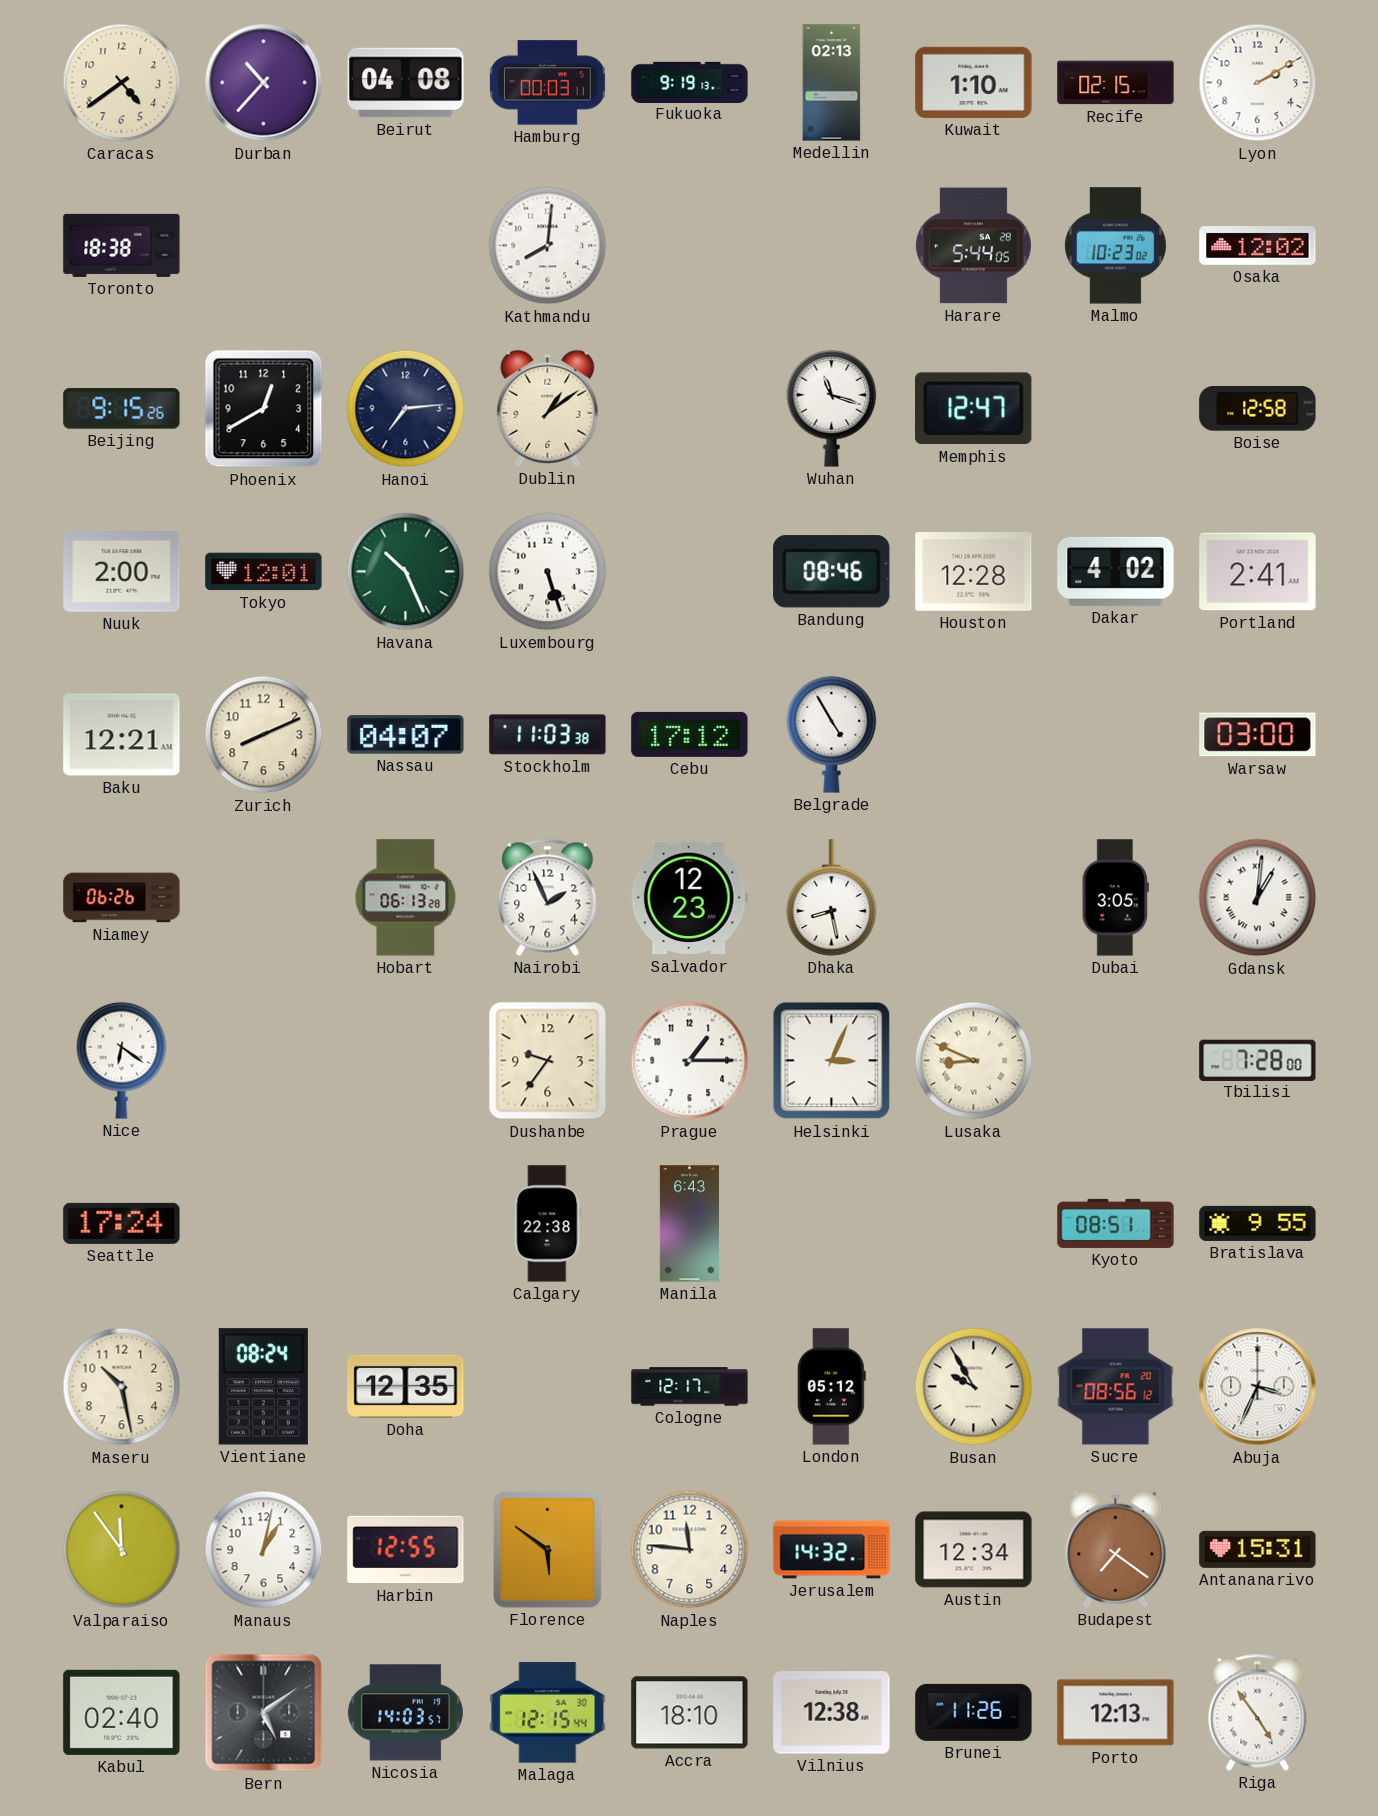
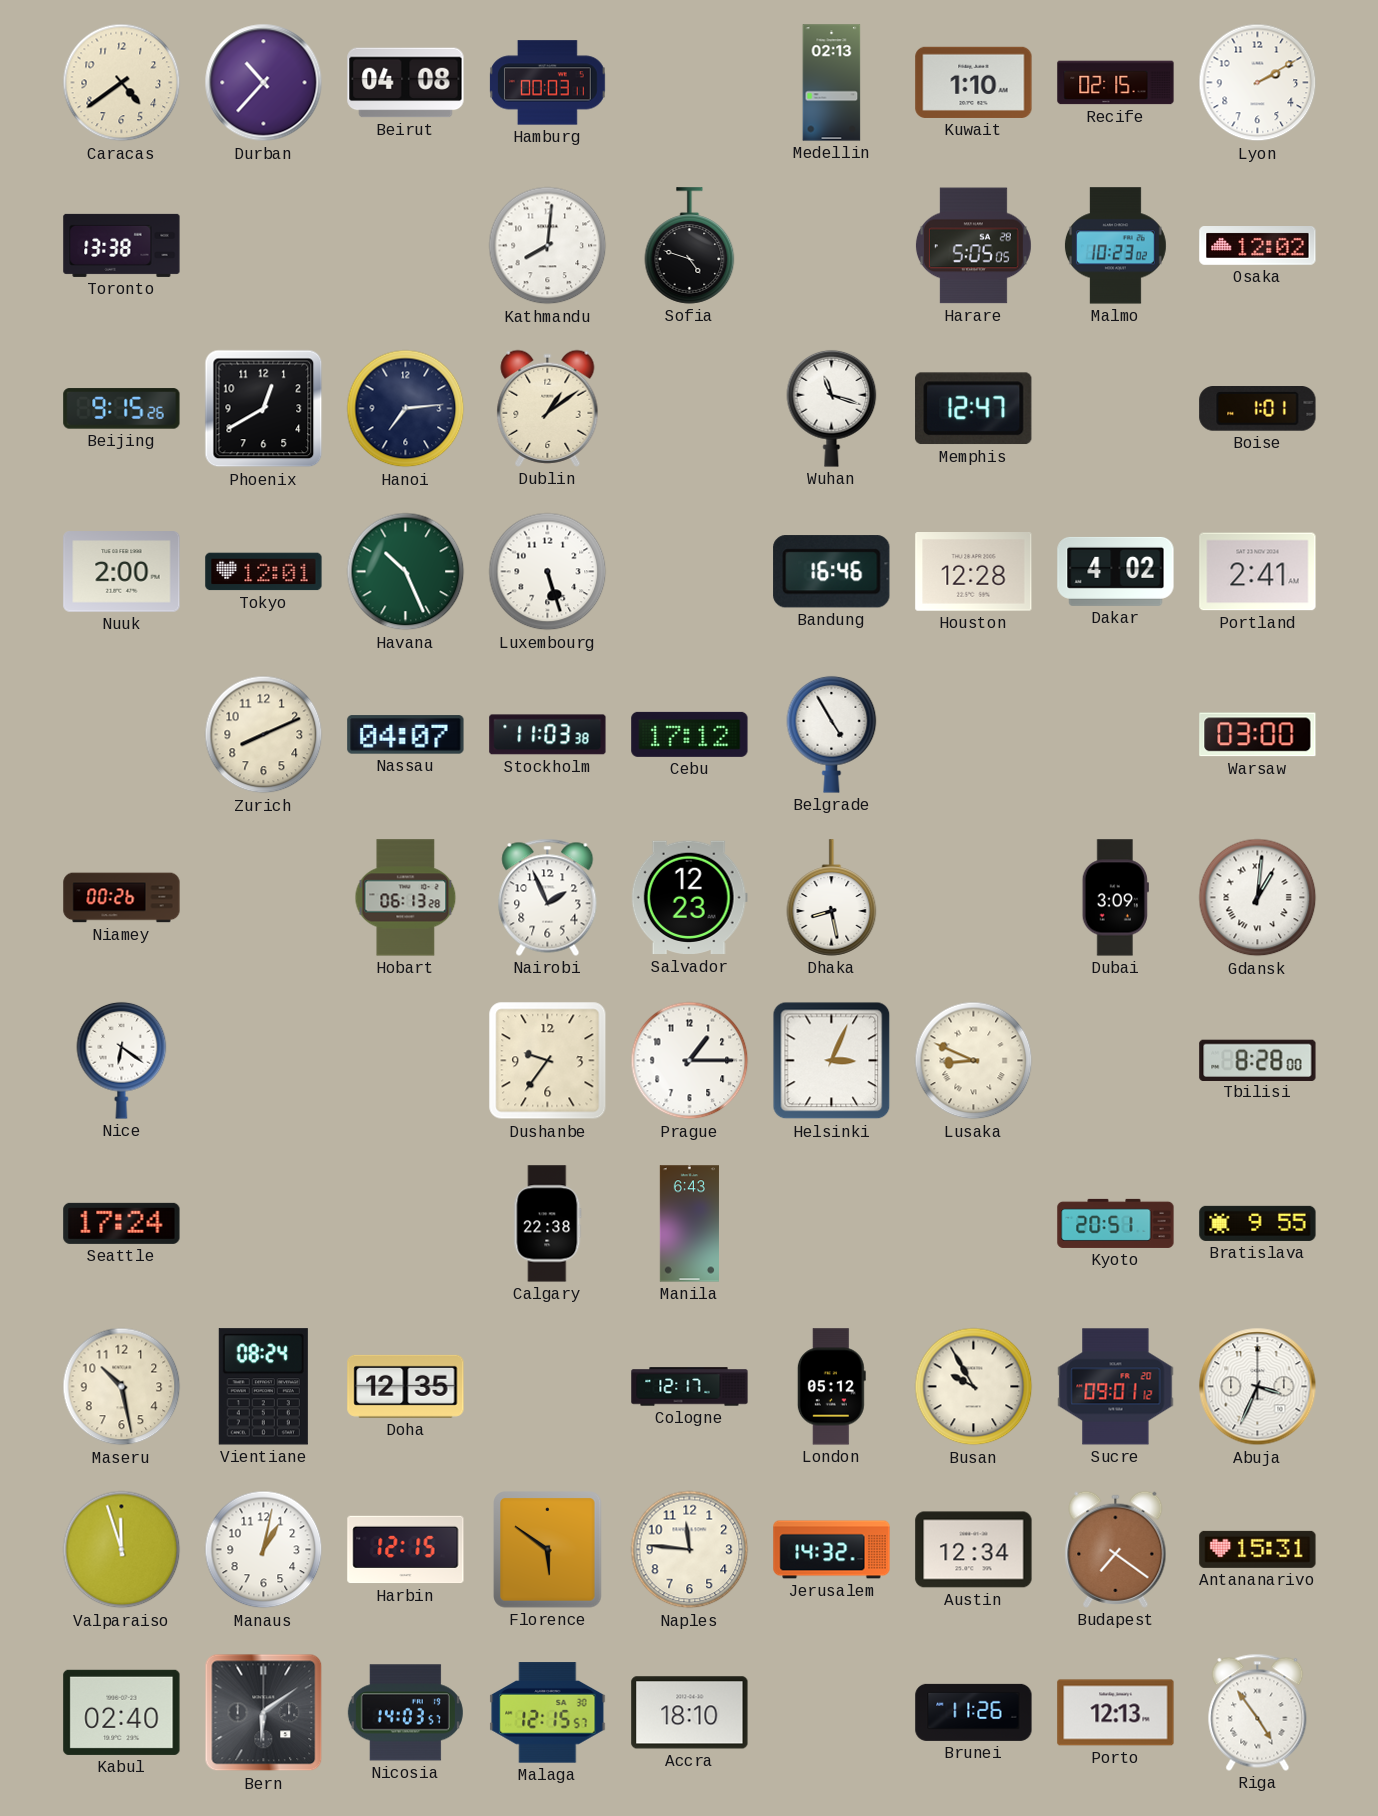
Fukuoka: 9:19 -> none
Toronto: 18:38 -> 13:38
Sofia: none -> 4:48
Harare: 5:44 -> 5:05
Boise: 12:58 -> 1:01
Bandung: 08:46 -> 16:46
Baku: 12:21 -> none
Niamey: 06:26 -> 00:26
Dubai: 3:05 -> 3:09
Tbilisi: 7:28 -> 8:28
Kyoto: 08:51 -> 20:51
Sucre: 08:56 -> 09:01
Valparaiso: 11:54 -> 11:57
Harbin: 12:55 -> 12:15
Bern: 5:09 -> 6:09
Malaga: 12:15:44 -> 12:15:57
Vilnius: 12:38 -> none
